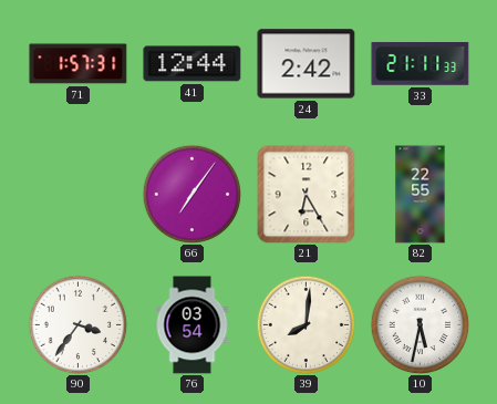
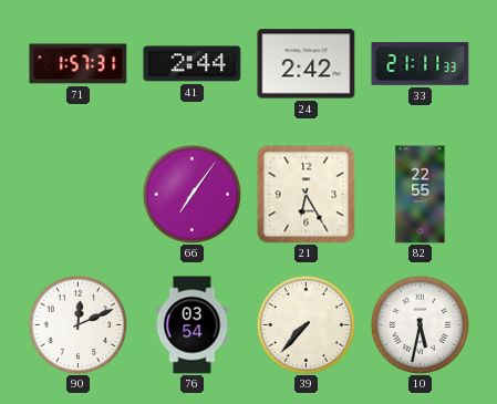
41: 12:44 -> 2:44
90: 3:36 -> 12:11
39: 8:01 -> 7:37
